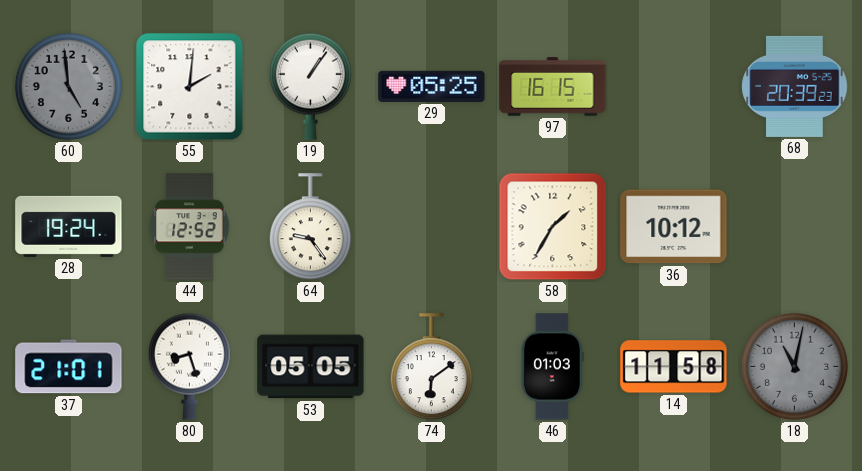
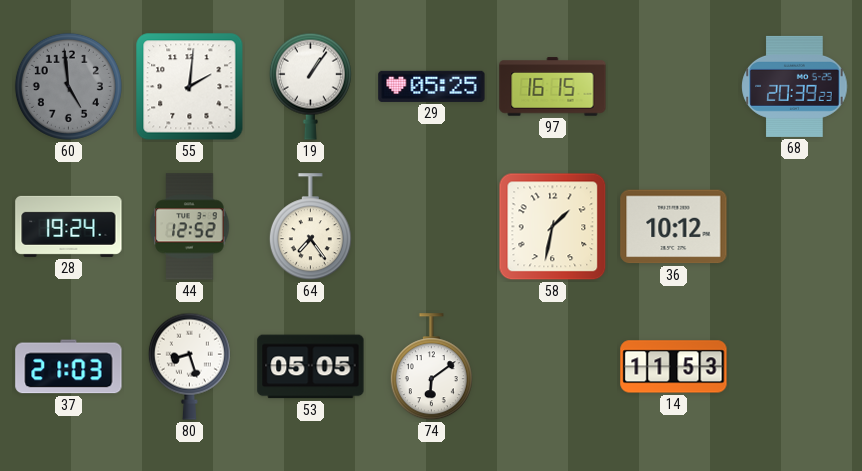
64: 9:24 -> 7:24
58: 1:35 -> 1:32
37: 21:01 -> 21:03
46: 01:03 -> none
14: 11:58 -> 11:53
18: 11:02 -> none
